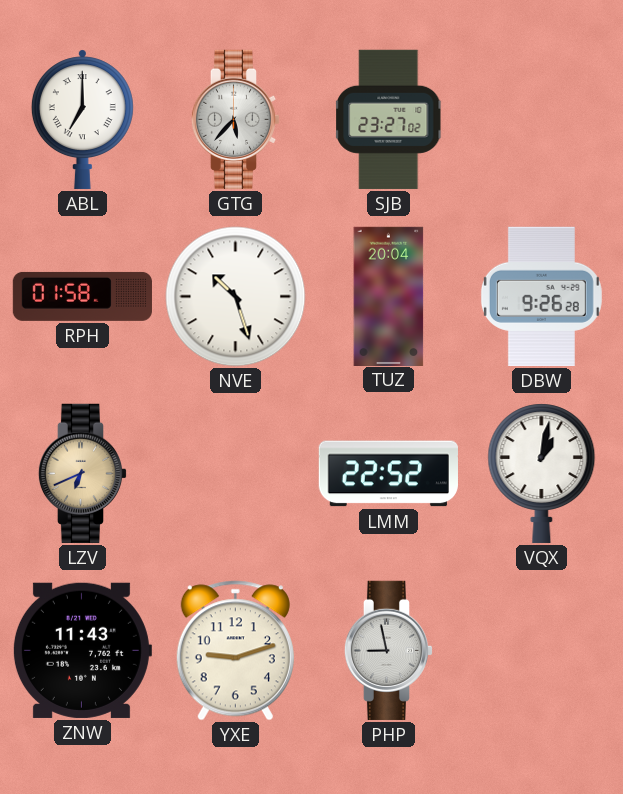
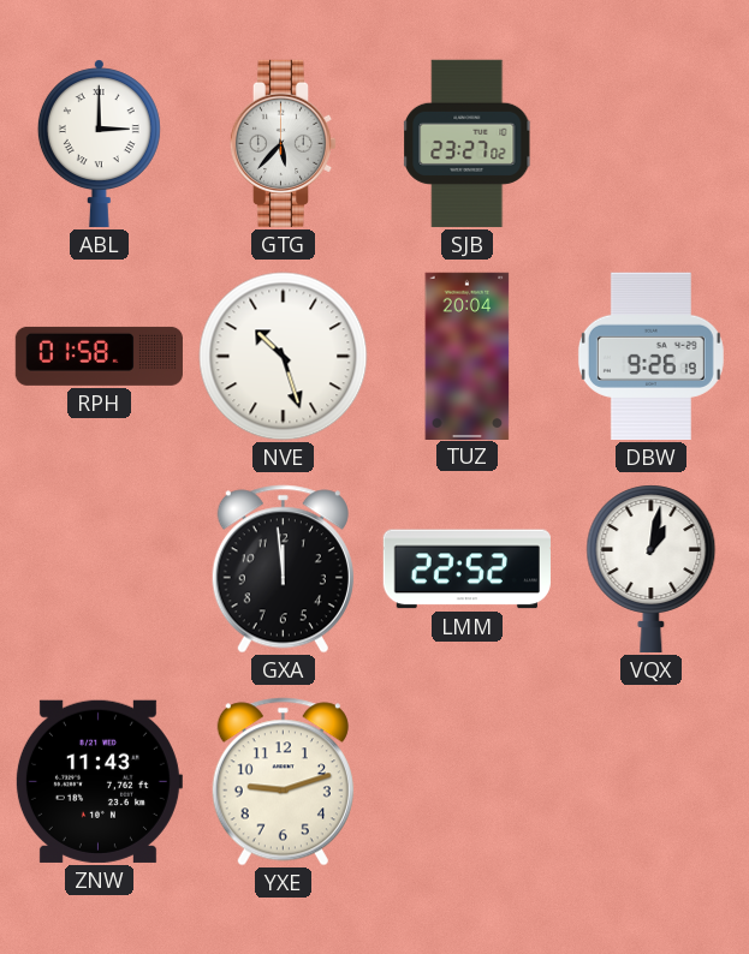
ABL: 7:00 -> 3:00
DBW: 9:26:28 -> 9:26:19
LZV: 6:41 -> none
GXA: none -> 11:59
PHP: 8:58 -> none
